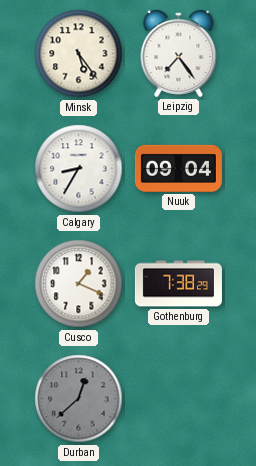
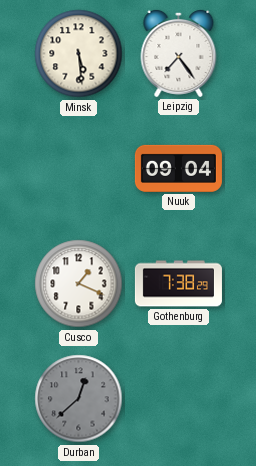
Minsk: 5:24 -> 5:29
Calgary: 8:35 -> none
